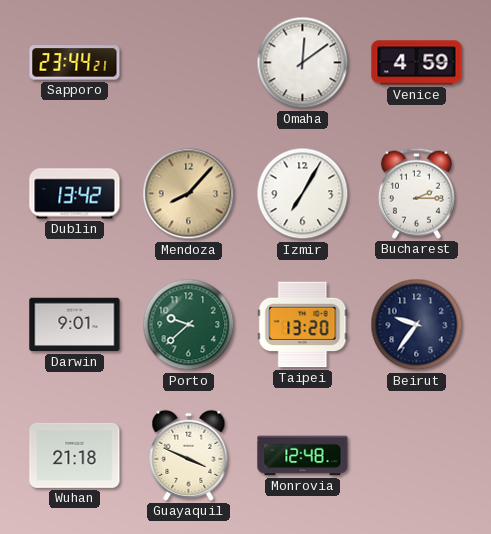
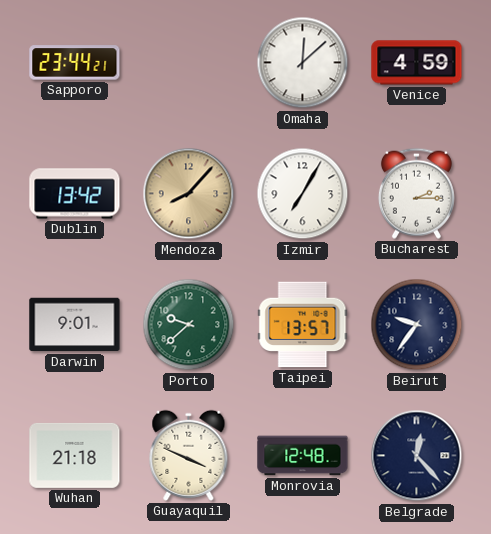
Omaha: 12:09 -> 12:08
Taipei: 13:20 -> 13:57
Belgrade: none -> 12:23
